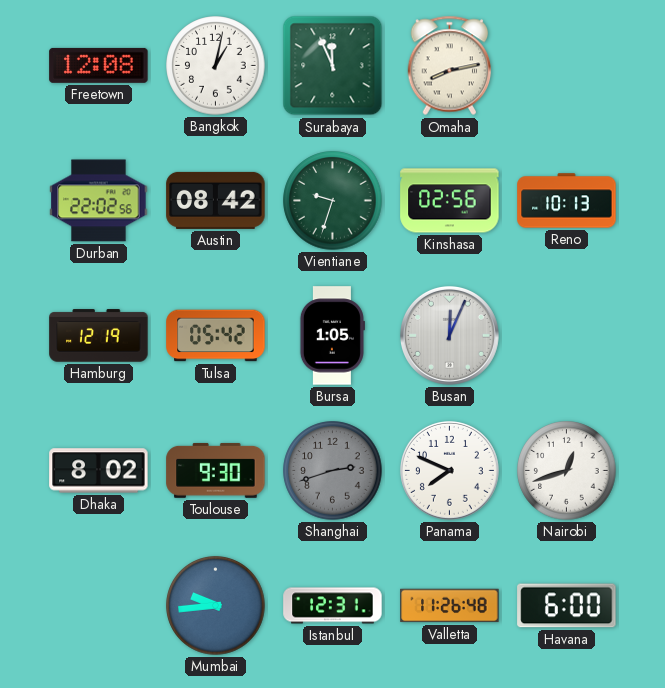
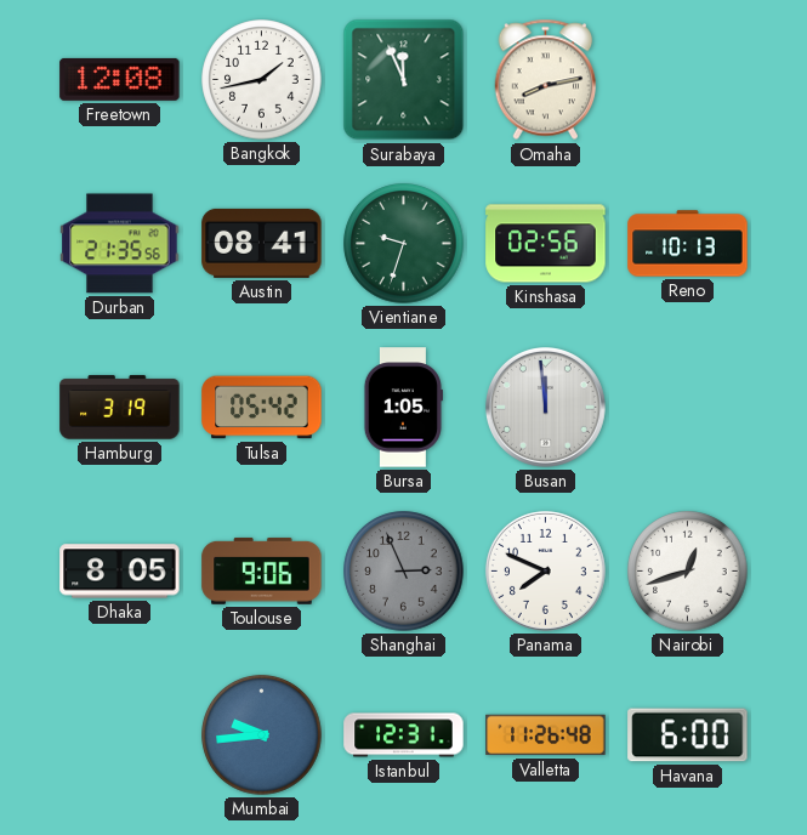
Bangkok: 1:02 -> 1:43
Durban: 22:02 -> 21:35
Austin: 08:42 -> 08:41
Hamburg: 12:19 -> 3:19
Busan: 12:04 -> 11:59
Dhaka: 8:02 -> 8:05
Toulouse: 9:30 -> 9:06
Shanghai: 2:42 -> 2:56
